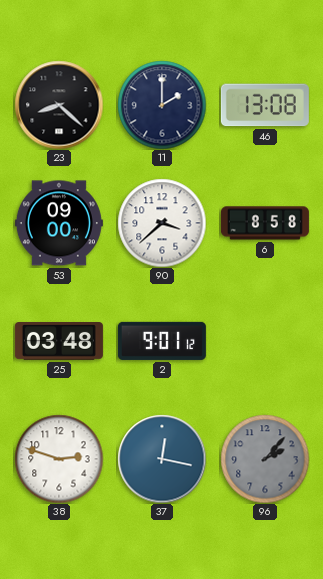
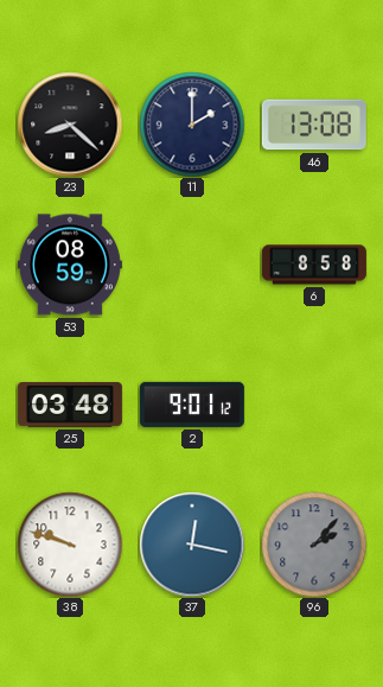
53: 09:00 -> 08:59
90: 3:38 -> none
38: 2:48 -> 9:48
